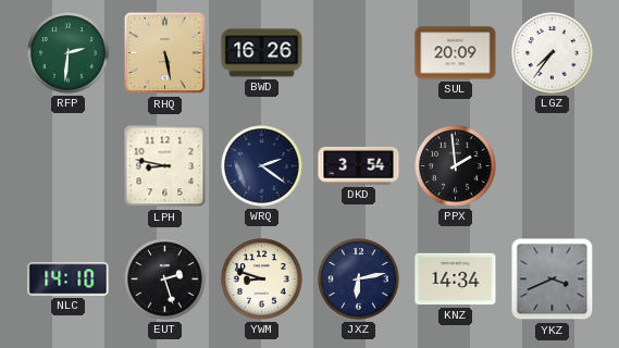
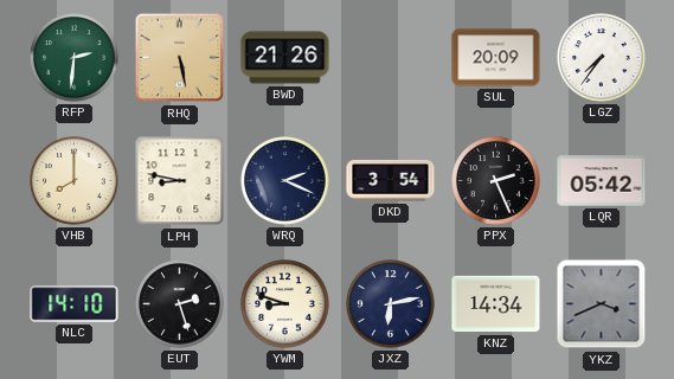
BWD: 16:26 -> 21:26
VHB: none -> 8:00
WRQ: 2:21 -> 2:19
PPX: 1:59 -> 2:26
LQR: none -> 05:42
